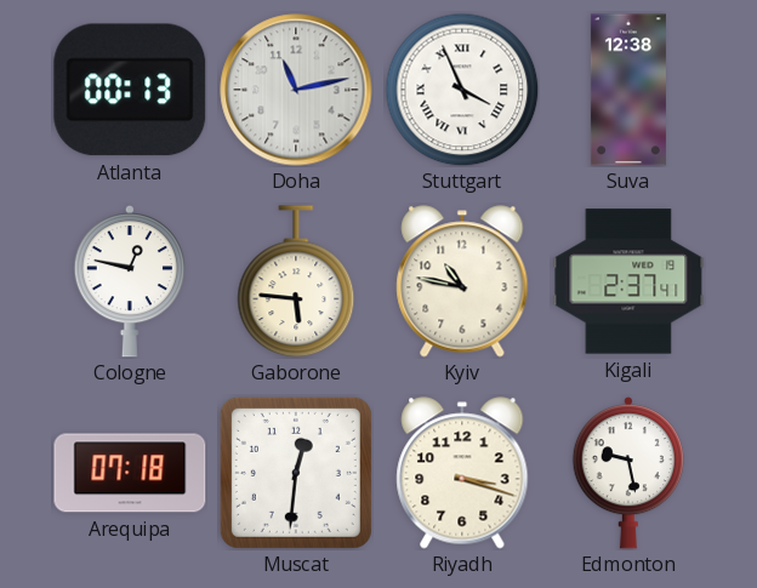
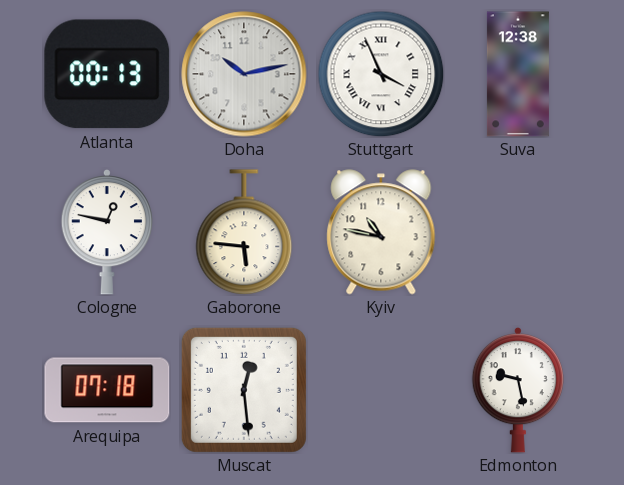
Doha: 11:13 -> 10:13
Kigali: 2:37 -> none
Muscat: 12:31 -> 12:29
Riyadh: 3:18 -> none
